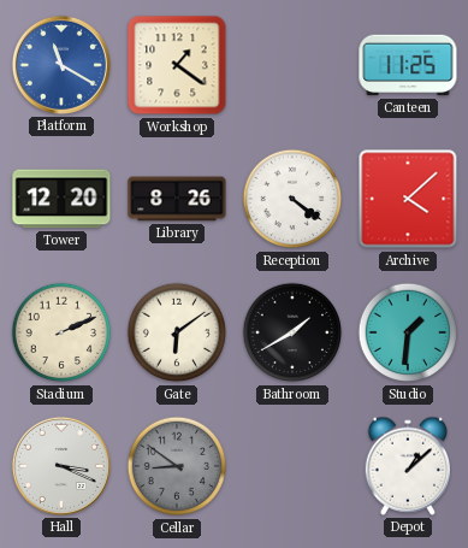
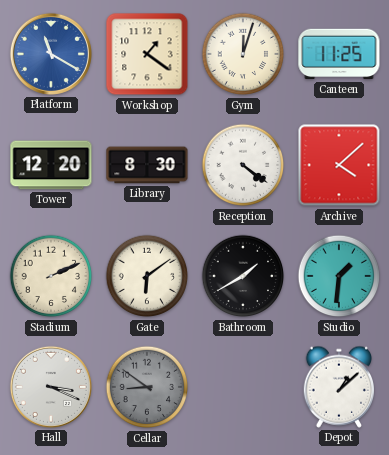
Gym: none -> 12:03
Library: 8:26 -> 8:30
